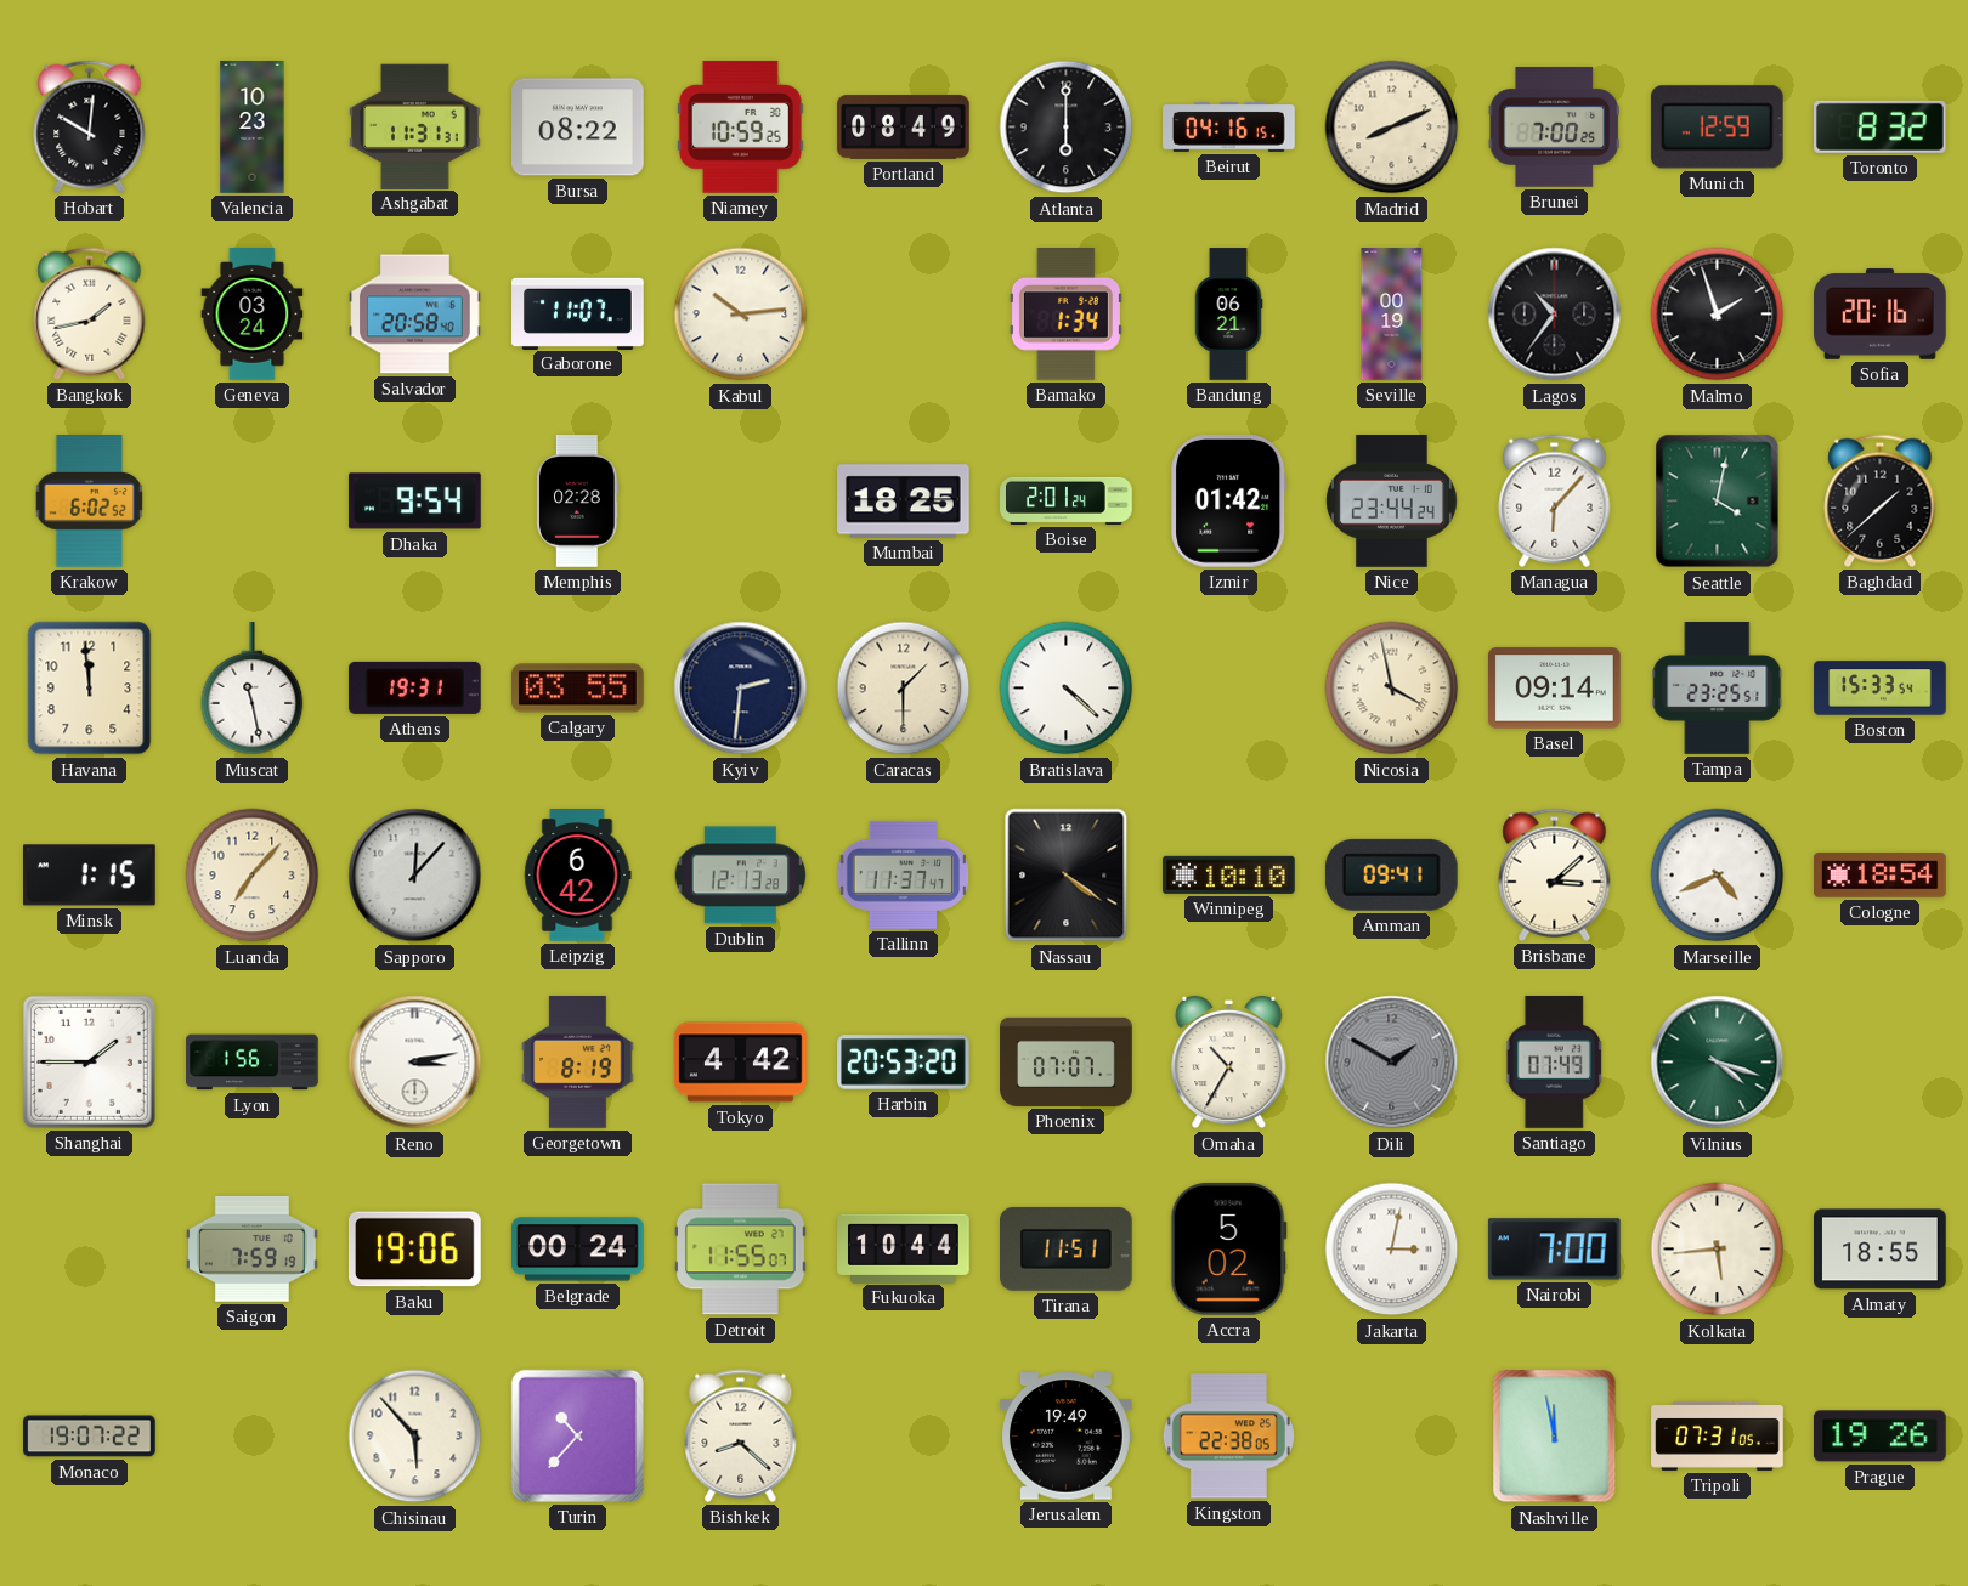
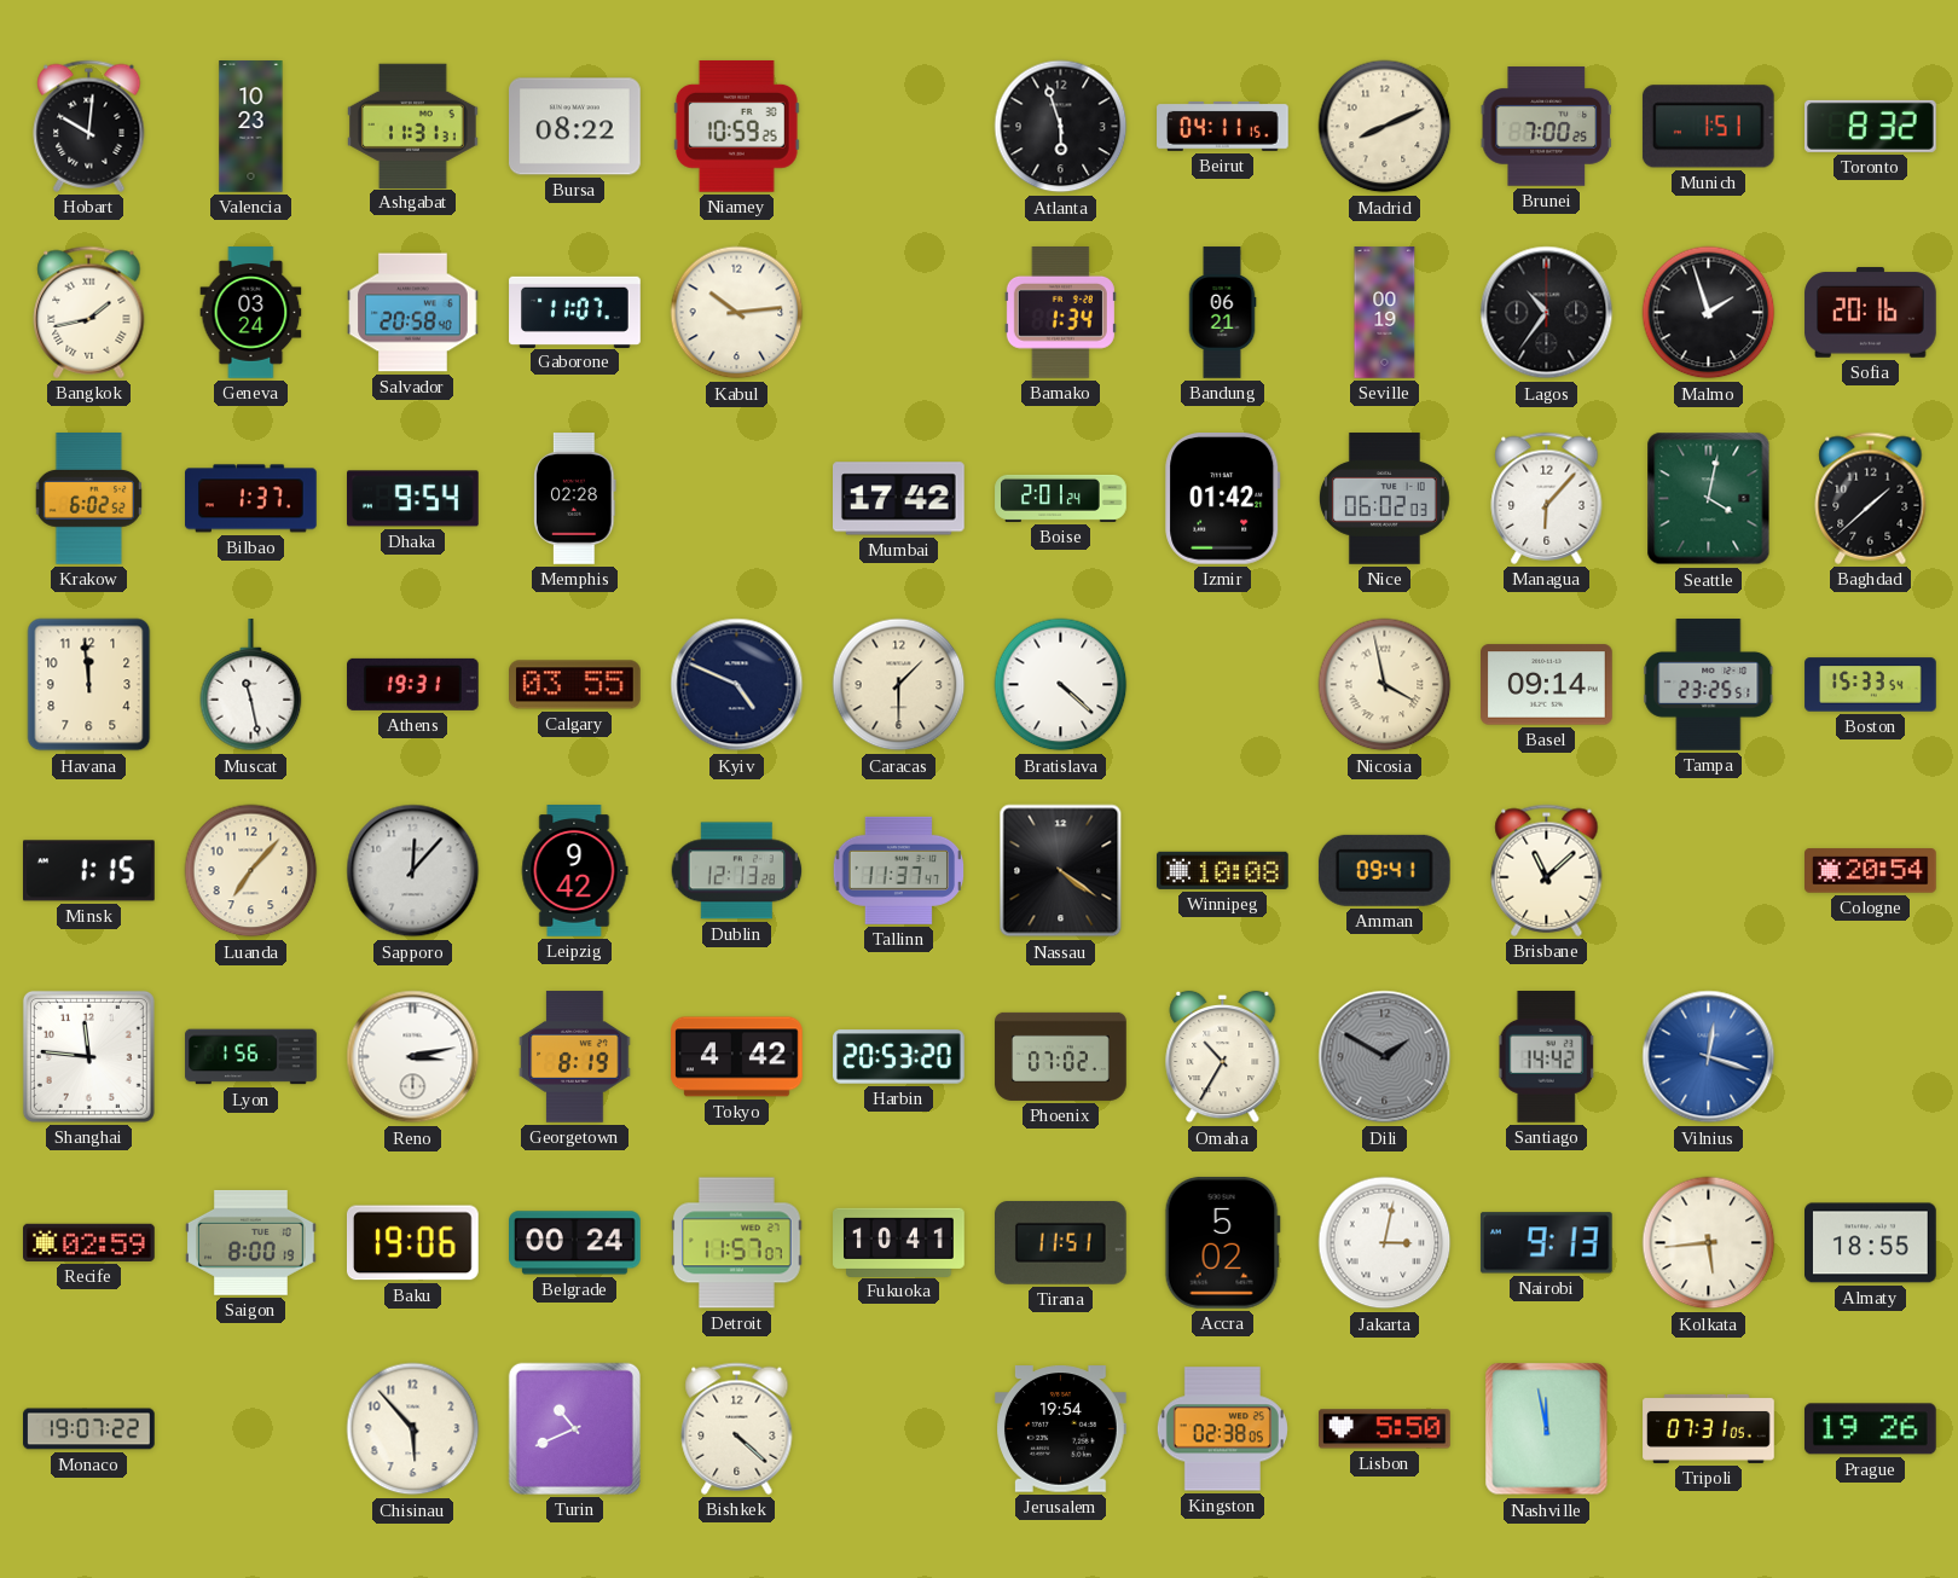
Portland: 08:49 -> none
Atlanta: 6:00 -> 5:57
Beirut: 04:16 -> 04:11
Munich: 12:59 -> 1:51
Bilbao: none -> 1:37
Mumbai: 18:25 -> 17:42
Nice: 23:44 -> 06:02
Kyiv: 2:31 -> 4:49
Leipzig: 6:42 -> 9:42
Winnipeg: 10:10 -> 10:08
Brisbane: 3:08 -> 11:08
Marseille: 4:41 -> none
Cologne: 18:54 -> 20:54
Shanghai: 1:45 -> 11:46
Phoenix: 07:07 -> 07:02
Santiago: 07:49 -> 14:42
Vilnius: 4:18 -> 12:18
Vilnius dial: green -> blue
Recife: none -> 02:59
Saigon: 7:59 -> 8:00
Detroit: 11:55 -> 11:57
Fukuoka: 10:44 -> 10:41
Nairobi: 7:00 -> 9:13
Turin: 10:37 -> 10:41
Bishkek: 8:22 -> 4:22
Jerusalem: 19:49 -> 19:54
Kingston: 22:38 -> 02:38
Lisbon: none -> 5:50
